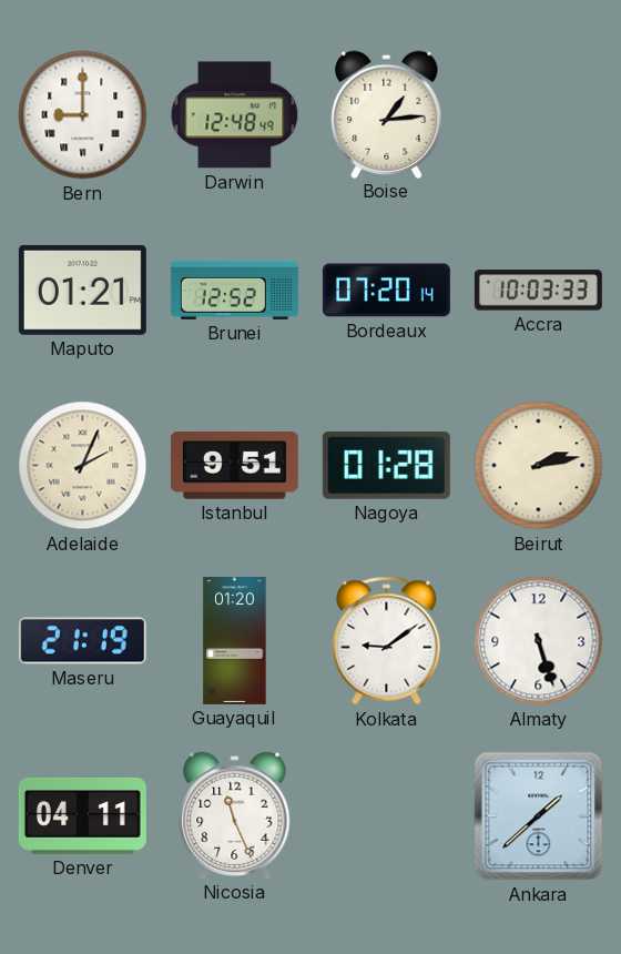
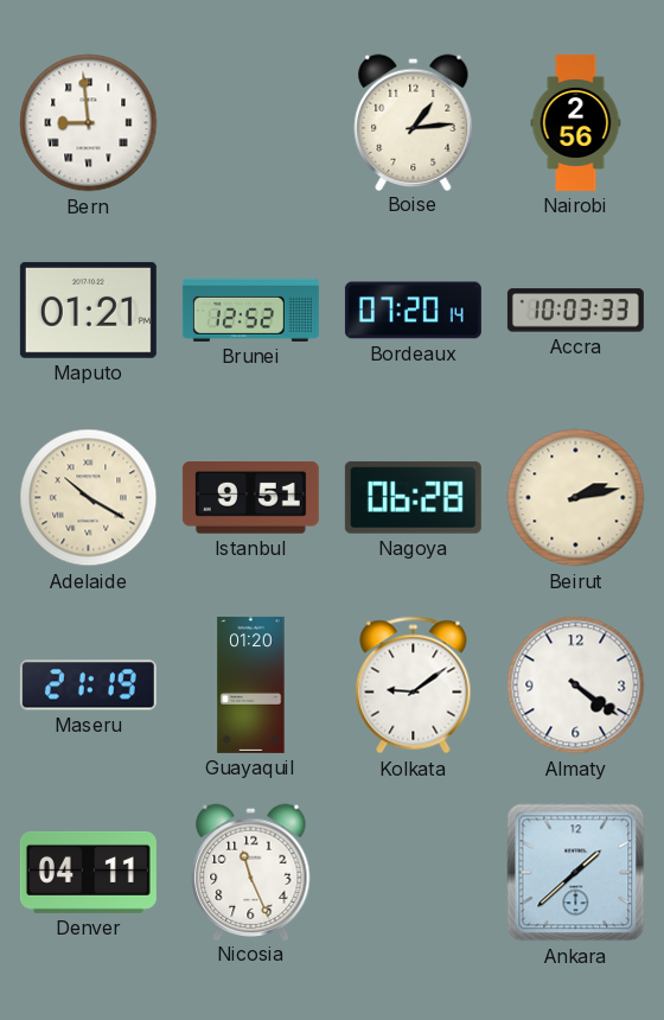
Bern: 9:00 -> 8:59
Darwin: 12:48 -> none
Nairobi: none -> 2:56
Adelaide: 2:04 -> 10:20
Nagoya: 01:28 -> 06:28
Almaty: 5:27 -> 4:21
